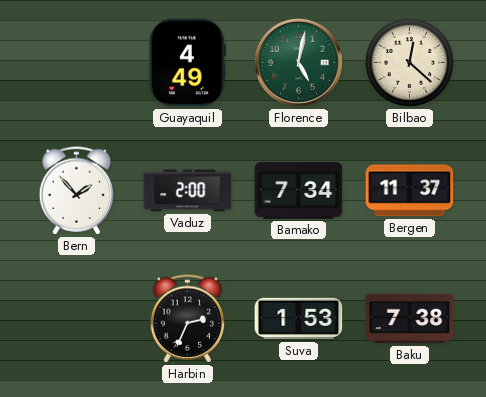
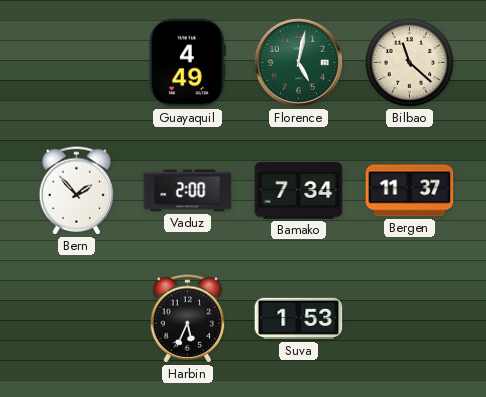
Bilbao: 12:22 -> 11:22
Harbin: 2:34 -> 5:34
Baku: 7:38 -> none
